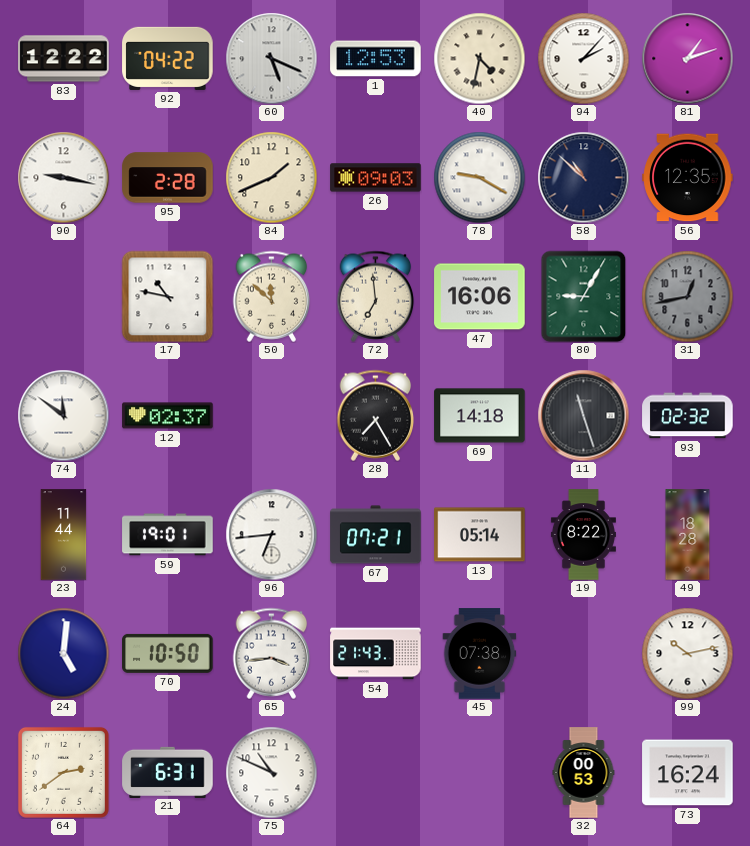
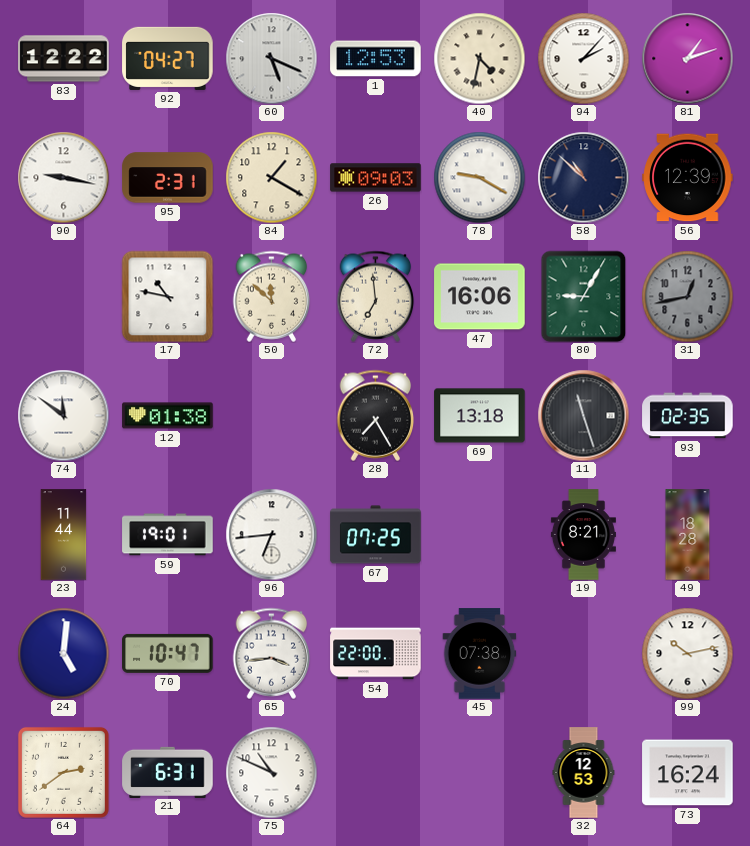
92: 04:22 -> 04:27
95: 2:28 -> 2:31
84: 1:41 -> 1:20
56: 12:35 -> 12:39
12: 02:37 -> 01:38
69: 14:18 -> 13:18
93: 02:32 -> 02:35
67: 07:21 -> 07:25
13: 05:14 -> none
19: 8:22 -> 8:21
70: 10:50 -> 10:47
54: 21:43 -> 22:00
32: 00:53 -> 12:53
